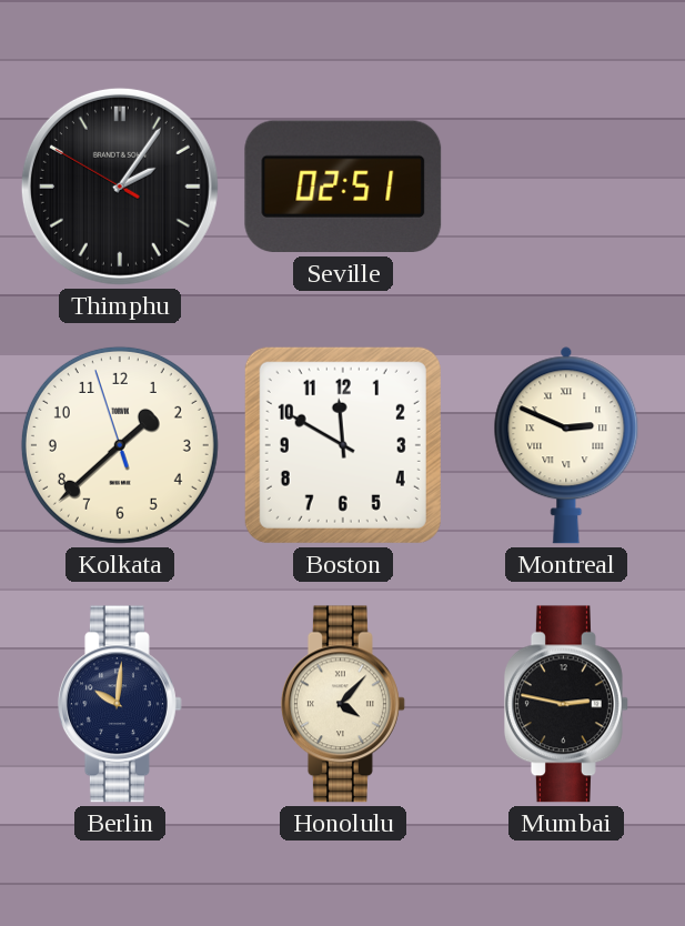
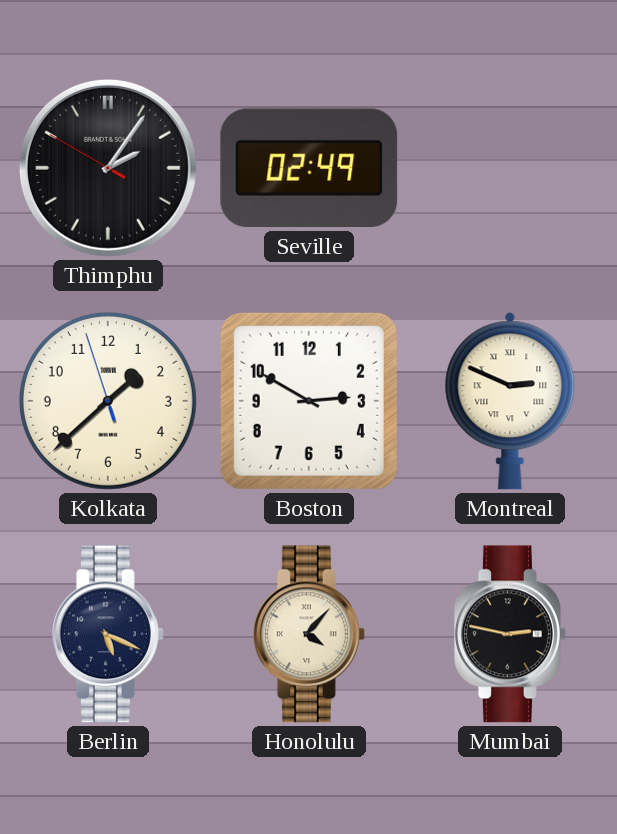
Seville: 02:51 -> 02:49
Boston: 11:50 -> 2:50
Berlin: 10:01 -> 5:19
